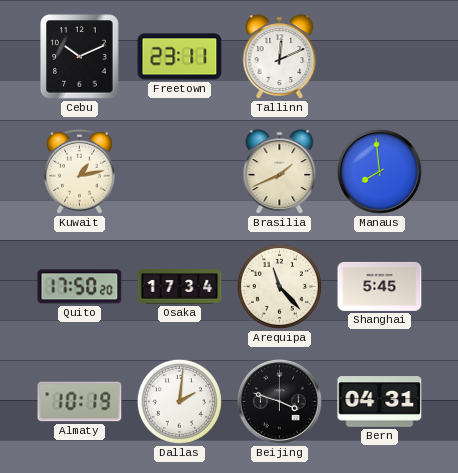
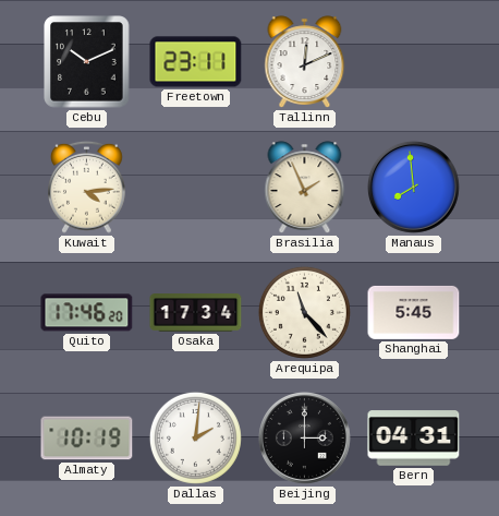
Kuwait: 1:13 -> 4:14
Brasilia: 1:41 -> 1:56
Quito: 17:50 -> 17:46
Beijing: 3:48 -> 3:00
